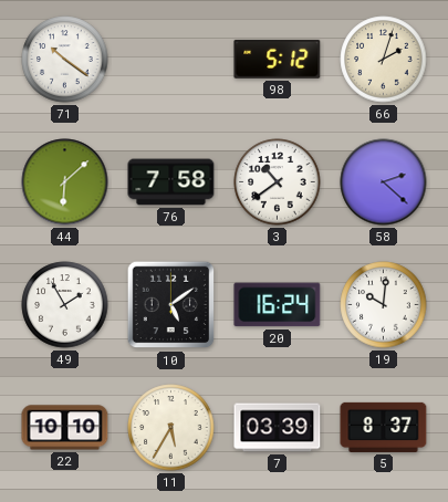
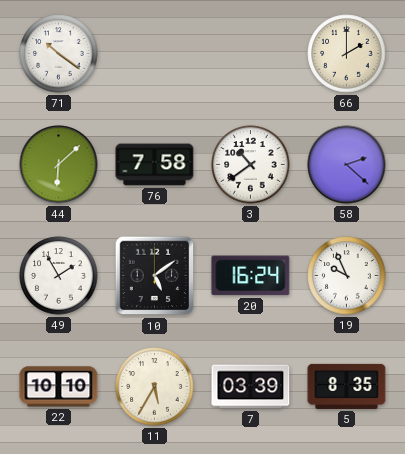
98: 5:12 -> none
66: 2:03 -> 2:00
19: 10:01 -> 9:56
5: 8:37 -> 8:35
